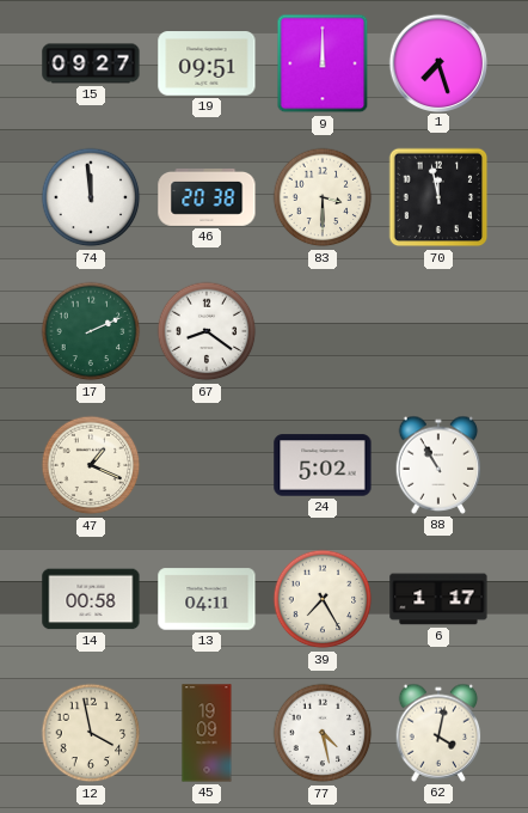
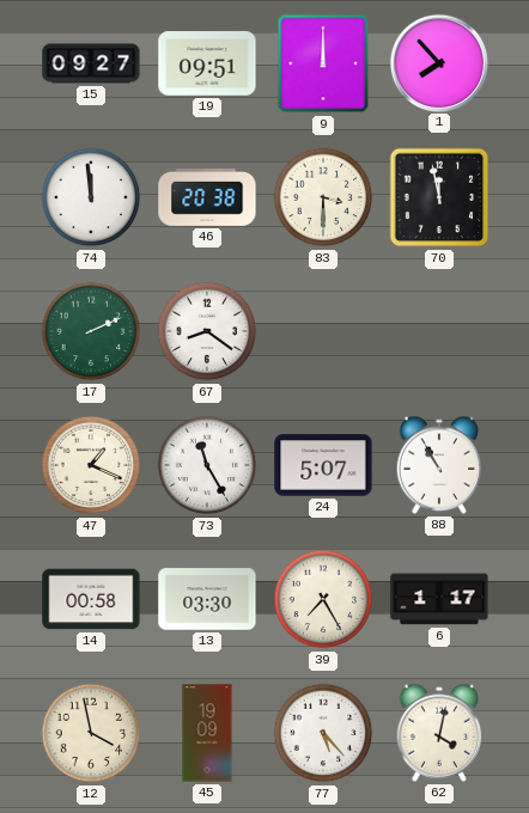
1: 7:27 -> 7:53
73: none -> 11:25
24: 5:02 -> 5:07
13: 04:11 -> 03:30
77: 4:28 -> 5:23
